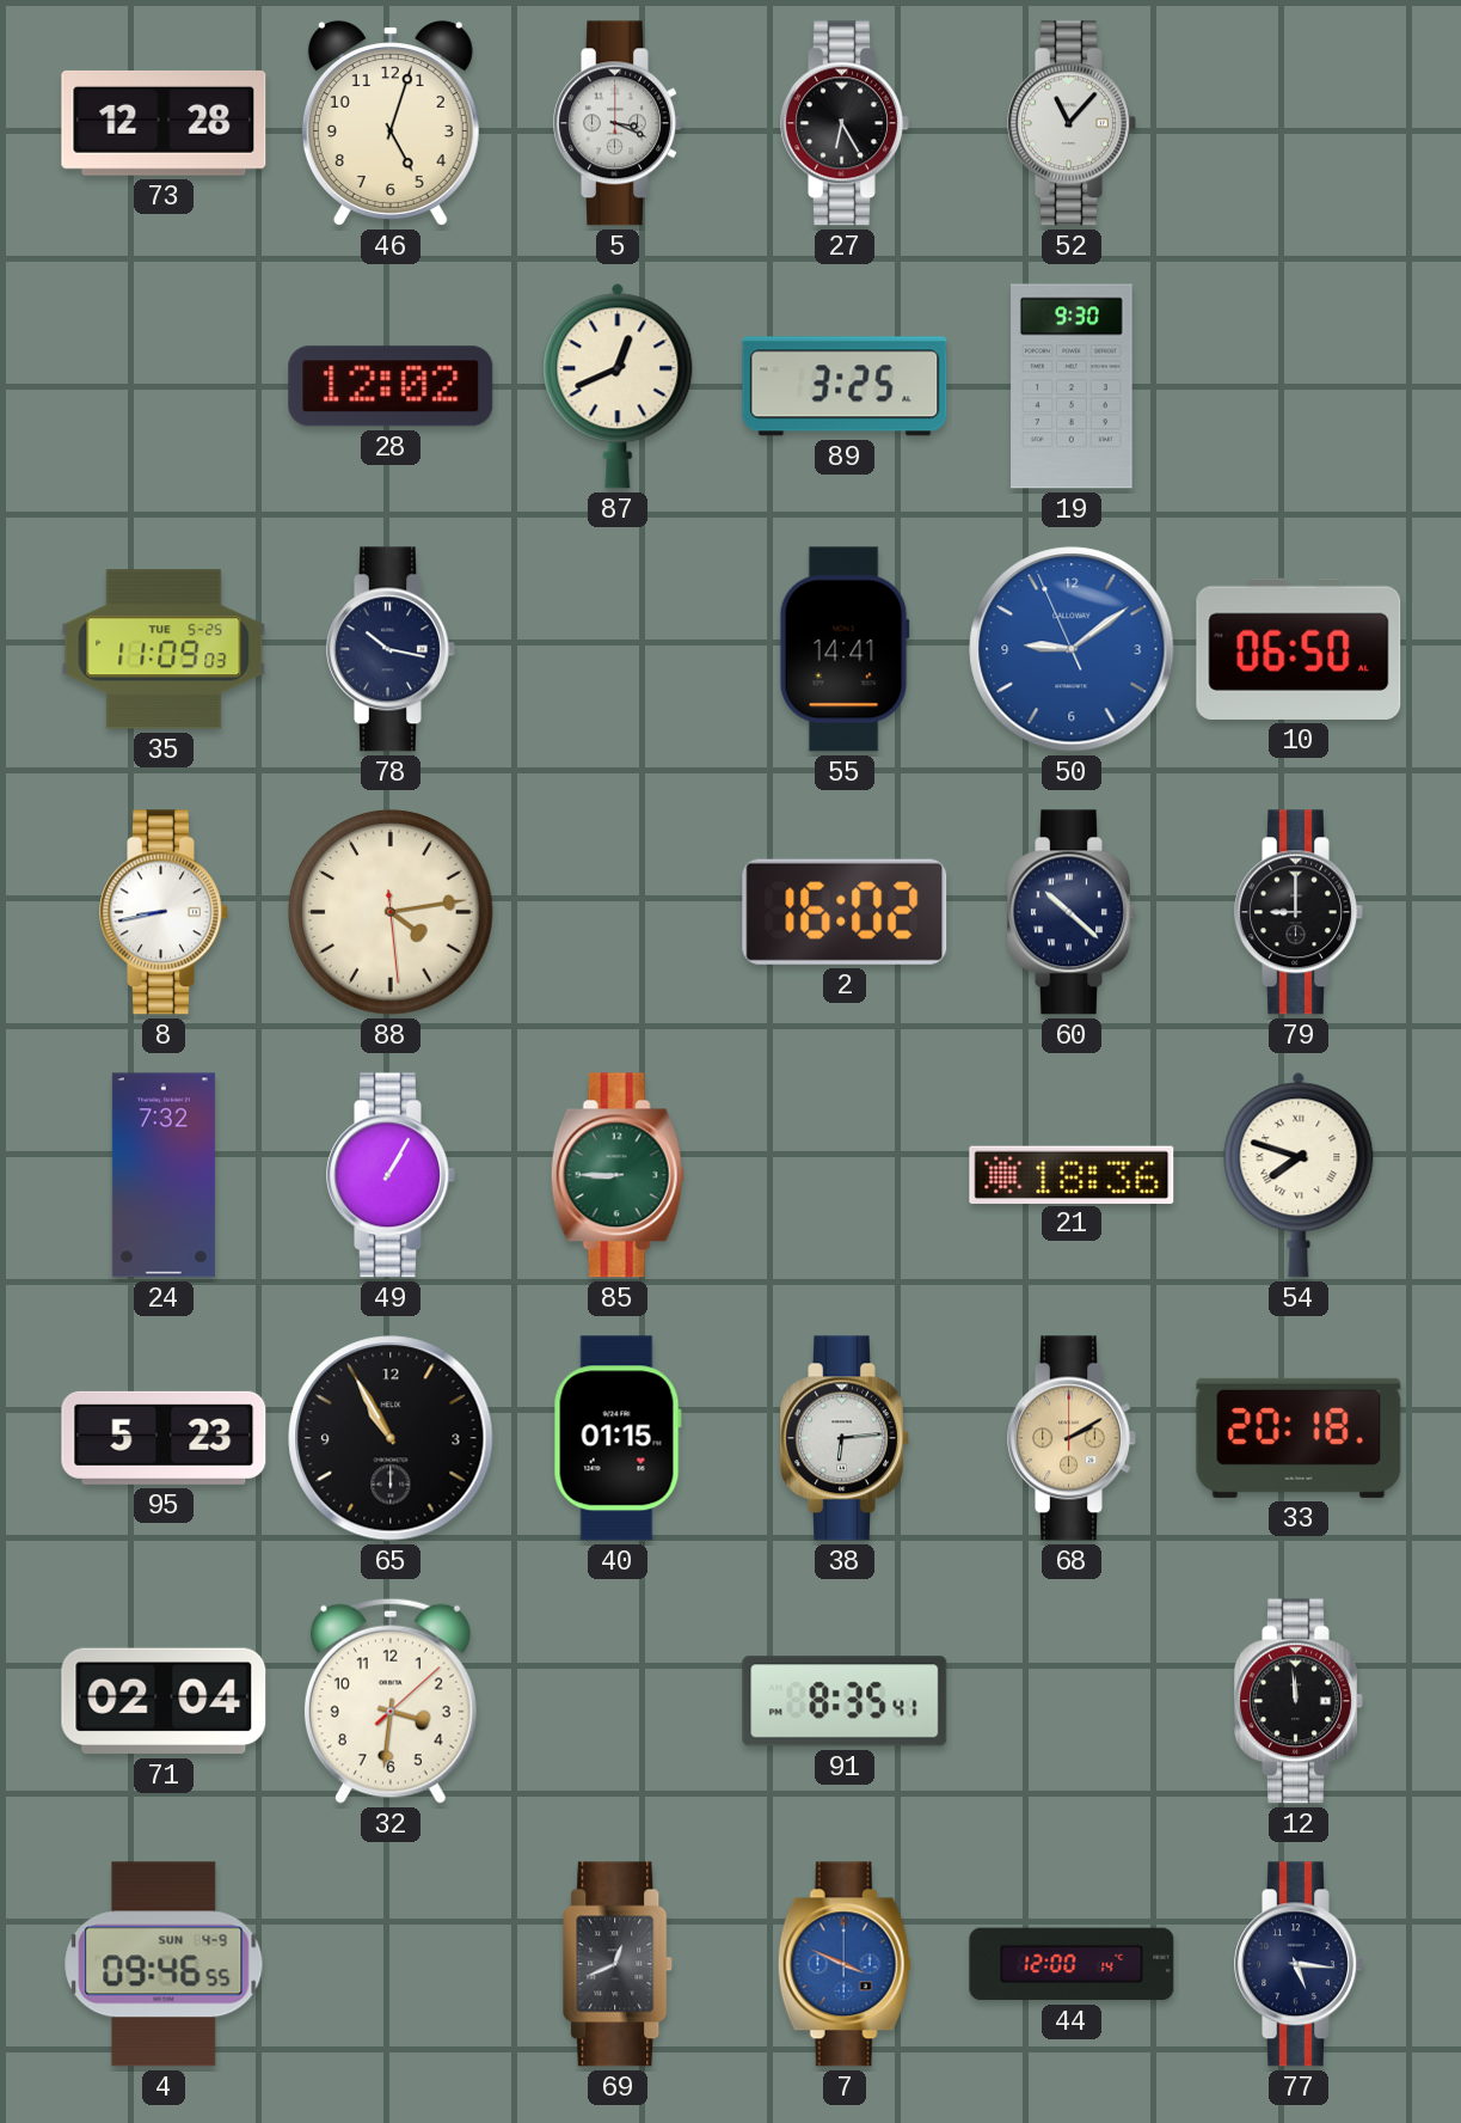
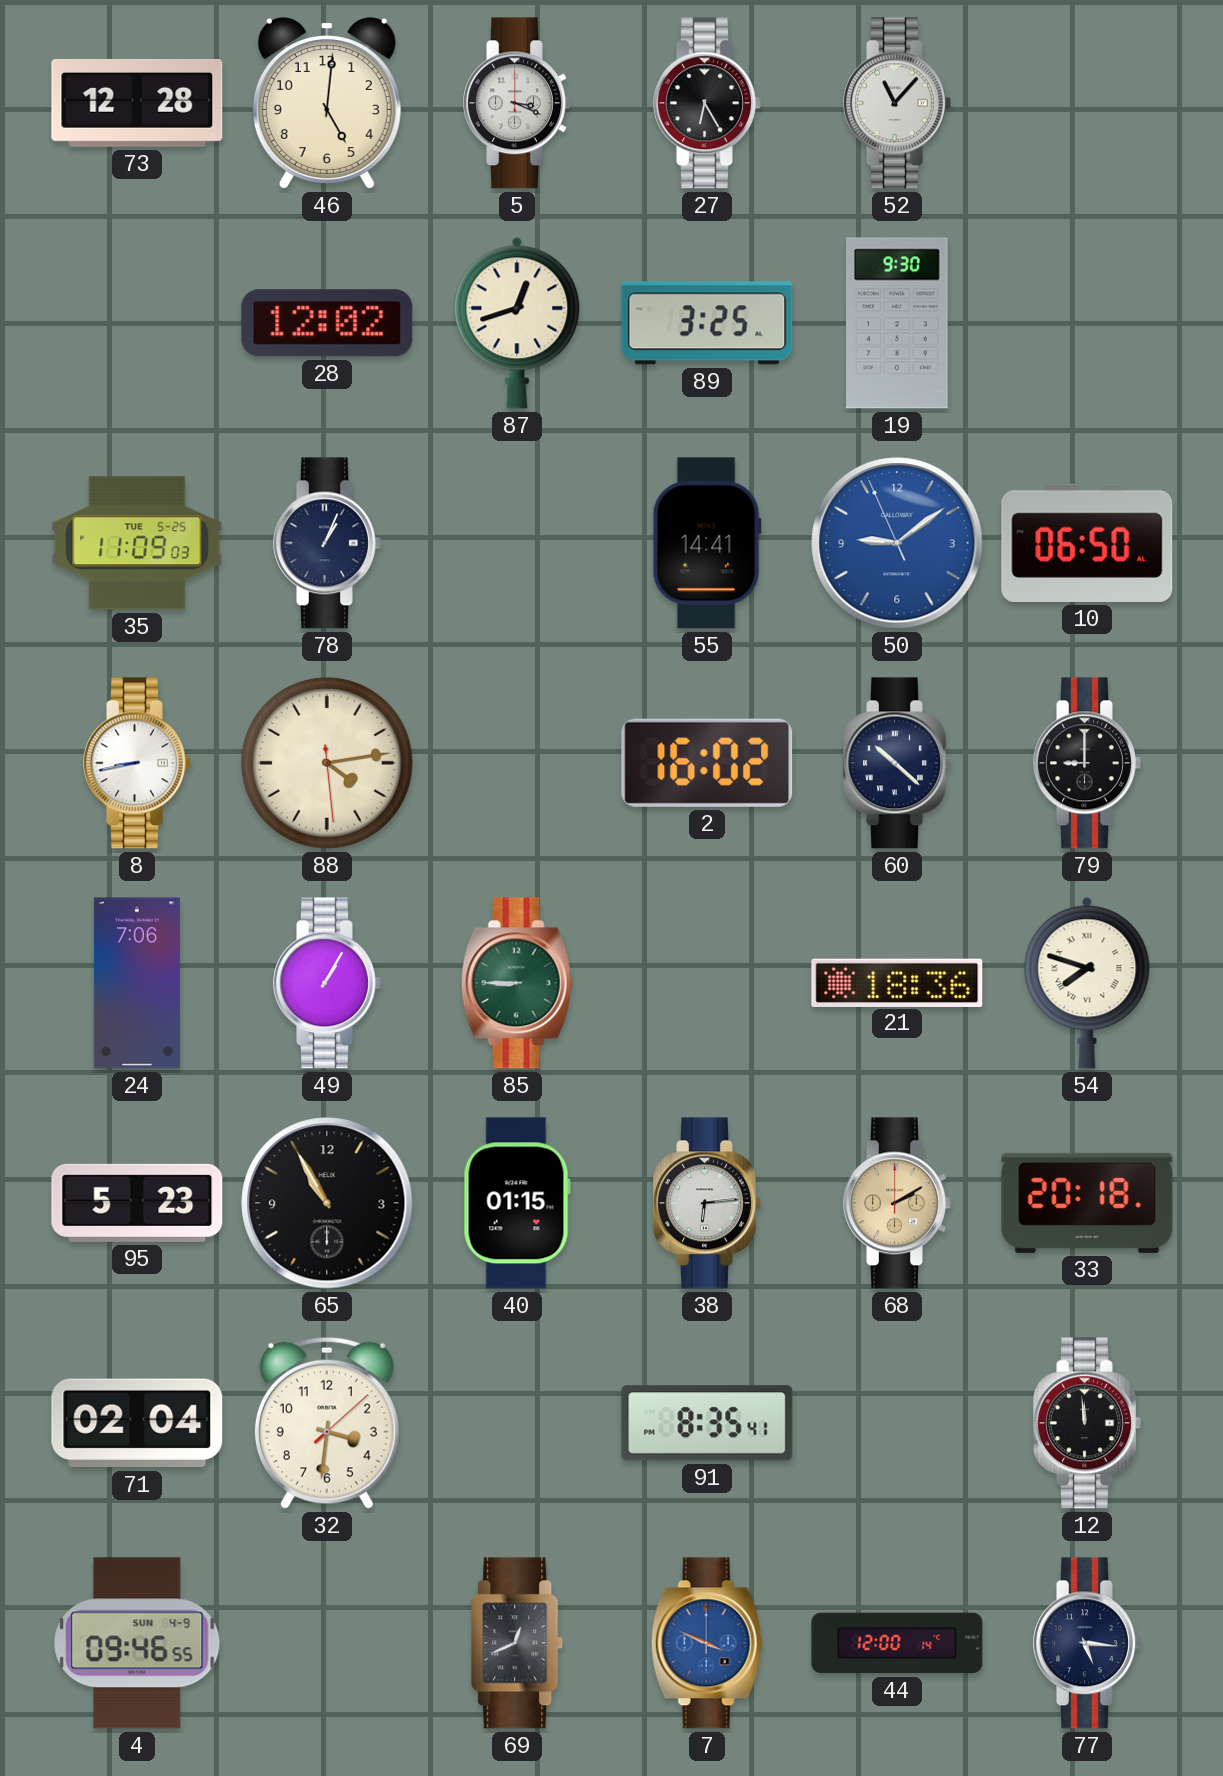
46: 5:03 -> 5:01
87: 12:41 -> 12:42
78: 10:17 -> 1:04
24: 7:32 -> 7:06
